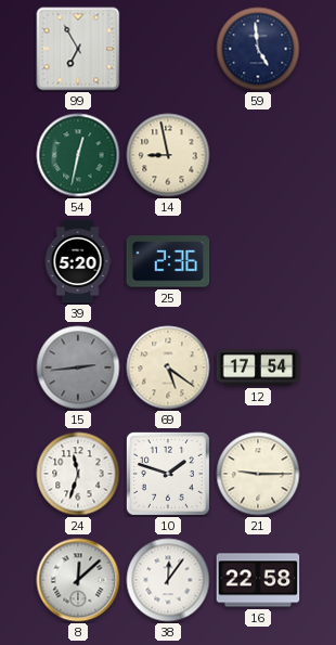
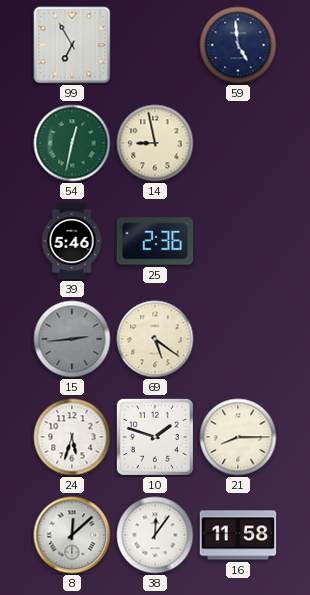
39: 5:20 -> 5:46
12: 17:54 -> none
24: 11:33 -> 5:33
21: 9:15 -> 8:15
16: 22:58 -> 11:58
